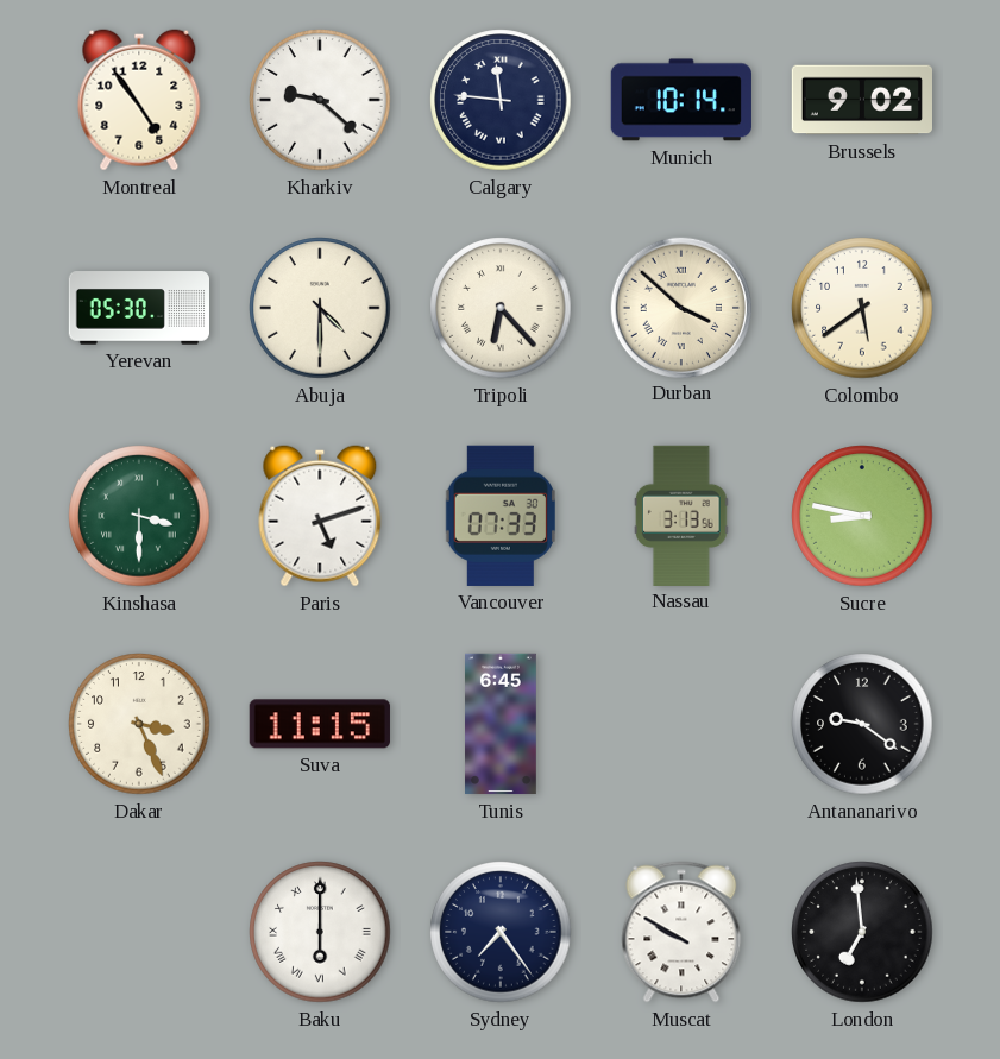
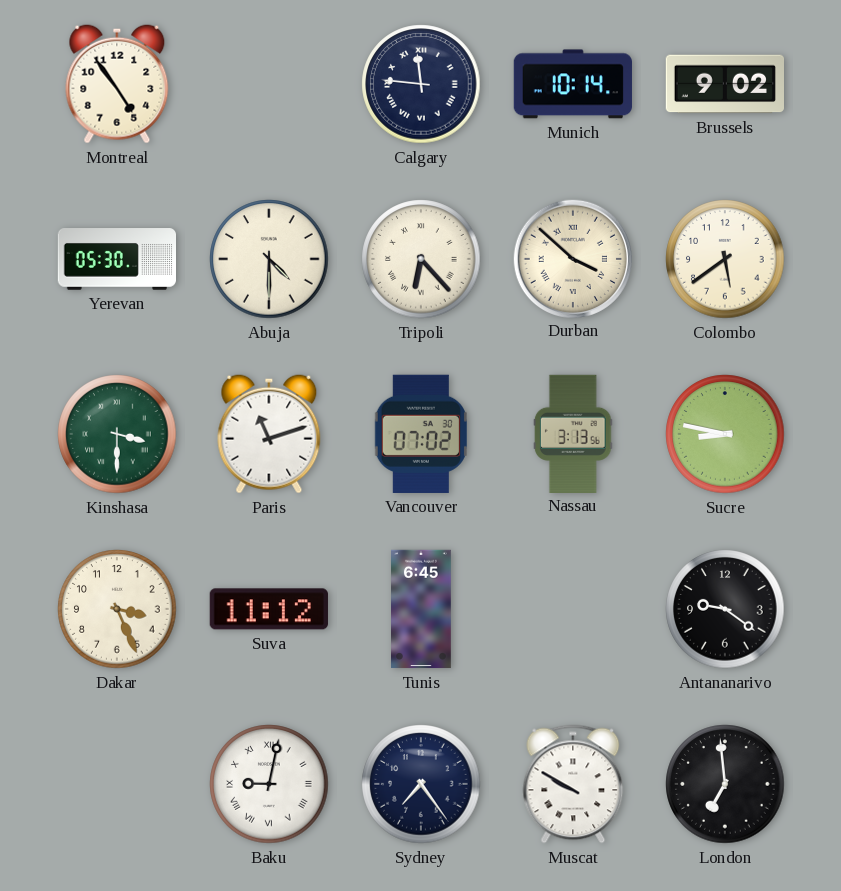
Kharkiv: 9:22 -> none
Paris: 5:12 -> 11:12
Vancouver: 07:33 -> 07:02
Suva: 11:15 -> 11:12
Baku: 6:00 -> 9:02
